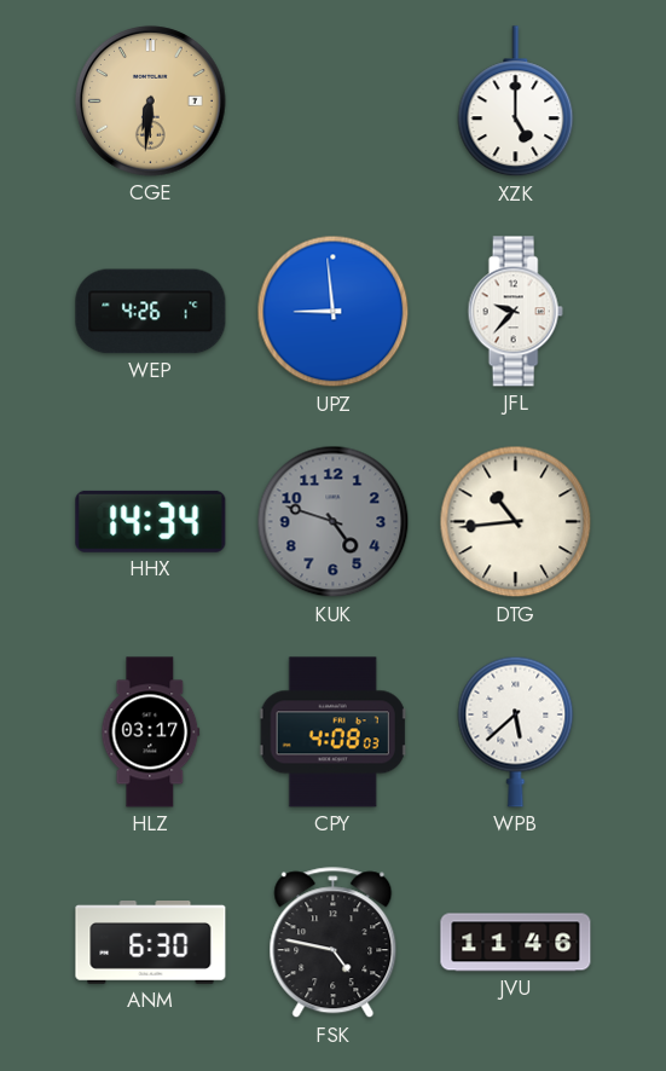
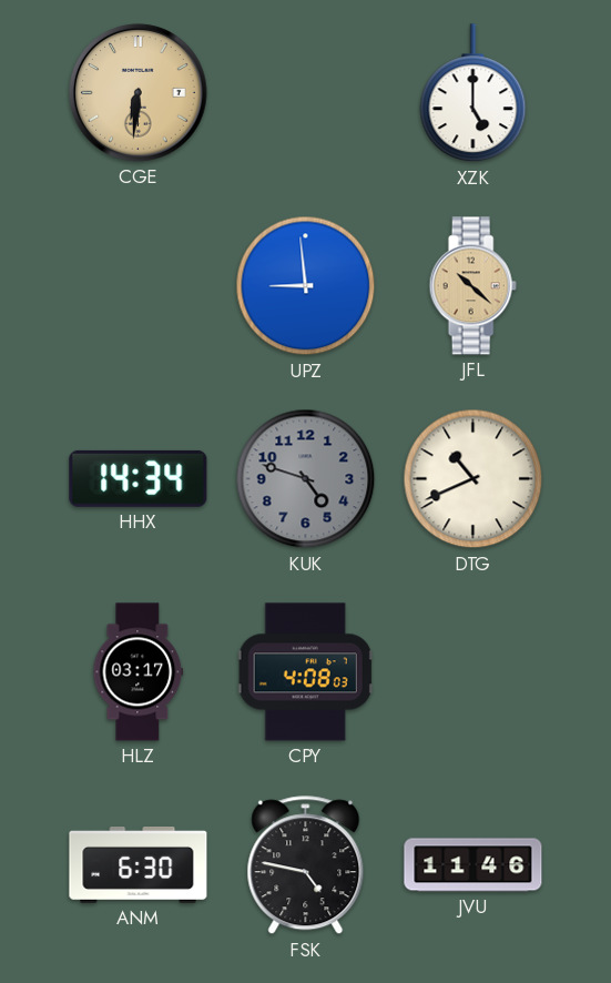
WEP: 4:26 -> none
JFL: 9:37 -> 10:22
JFL dial: white -> champagne
DTG: 10:44 -> 10:41
WPB: 5:38 -> none
